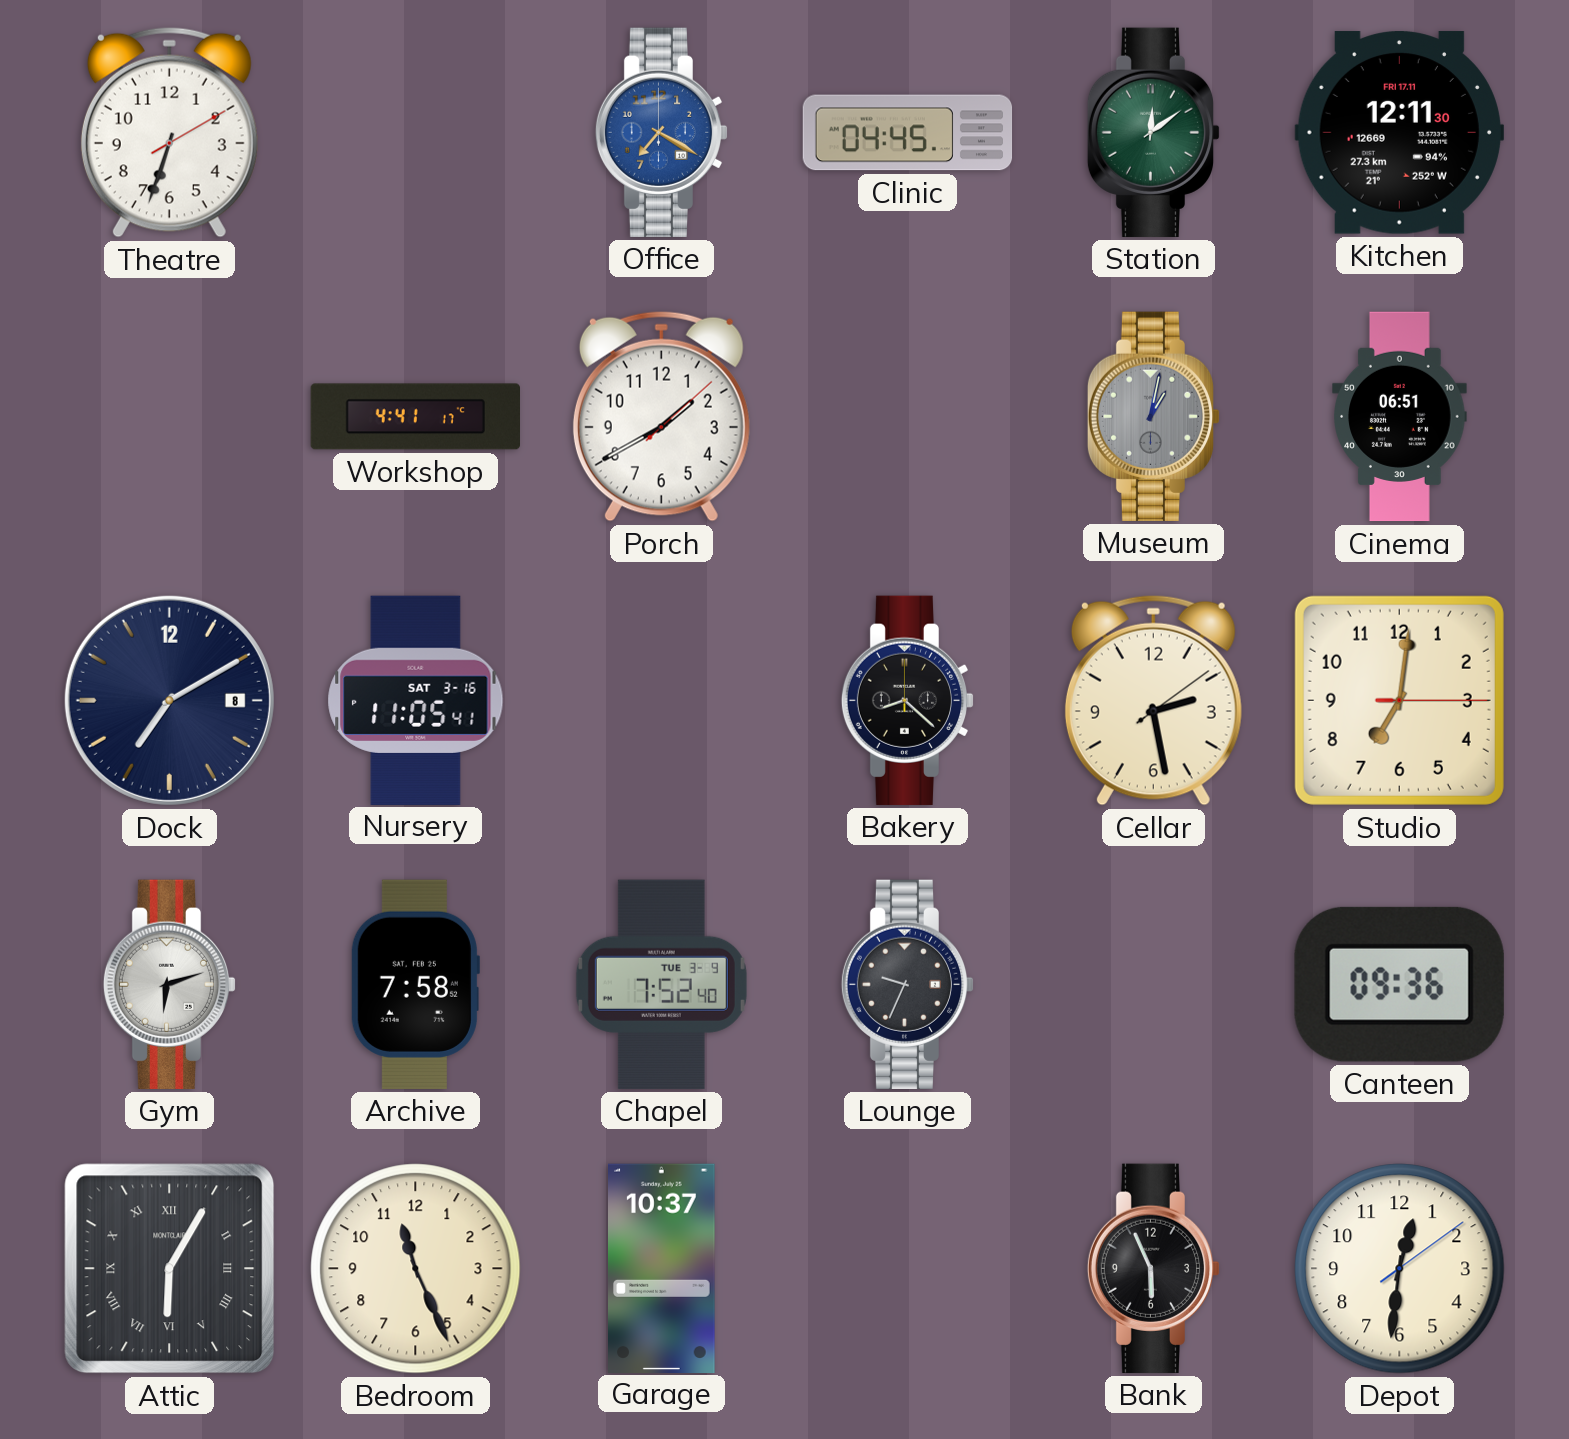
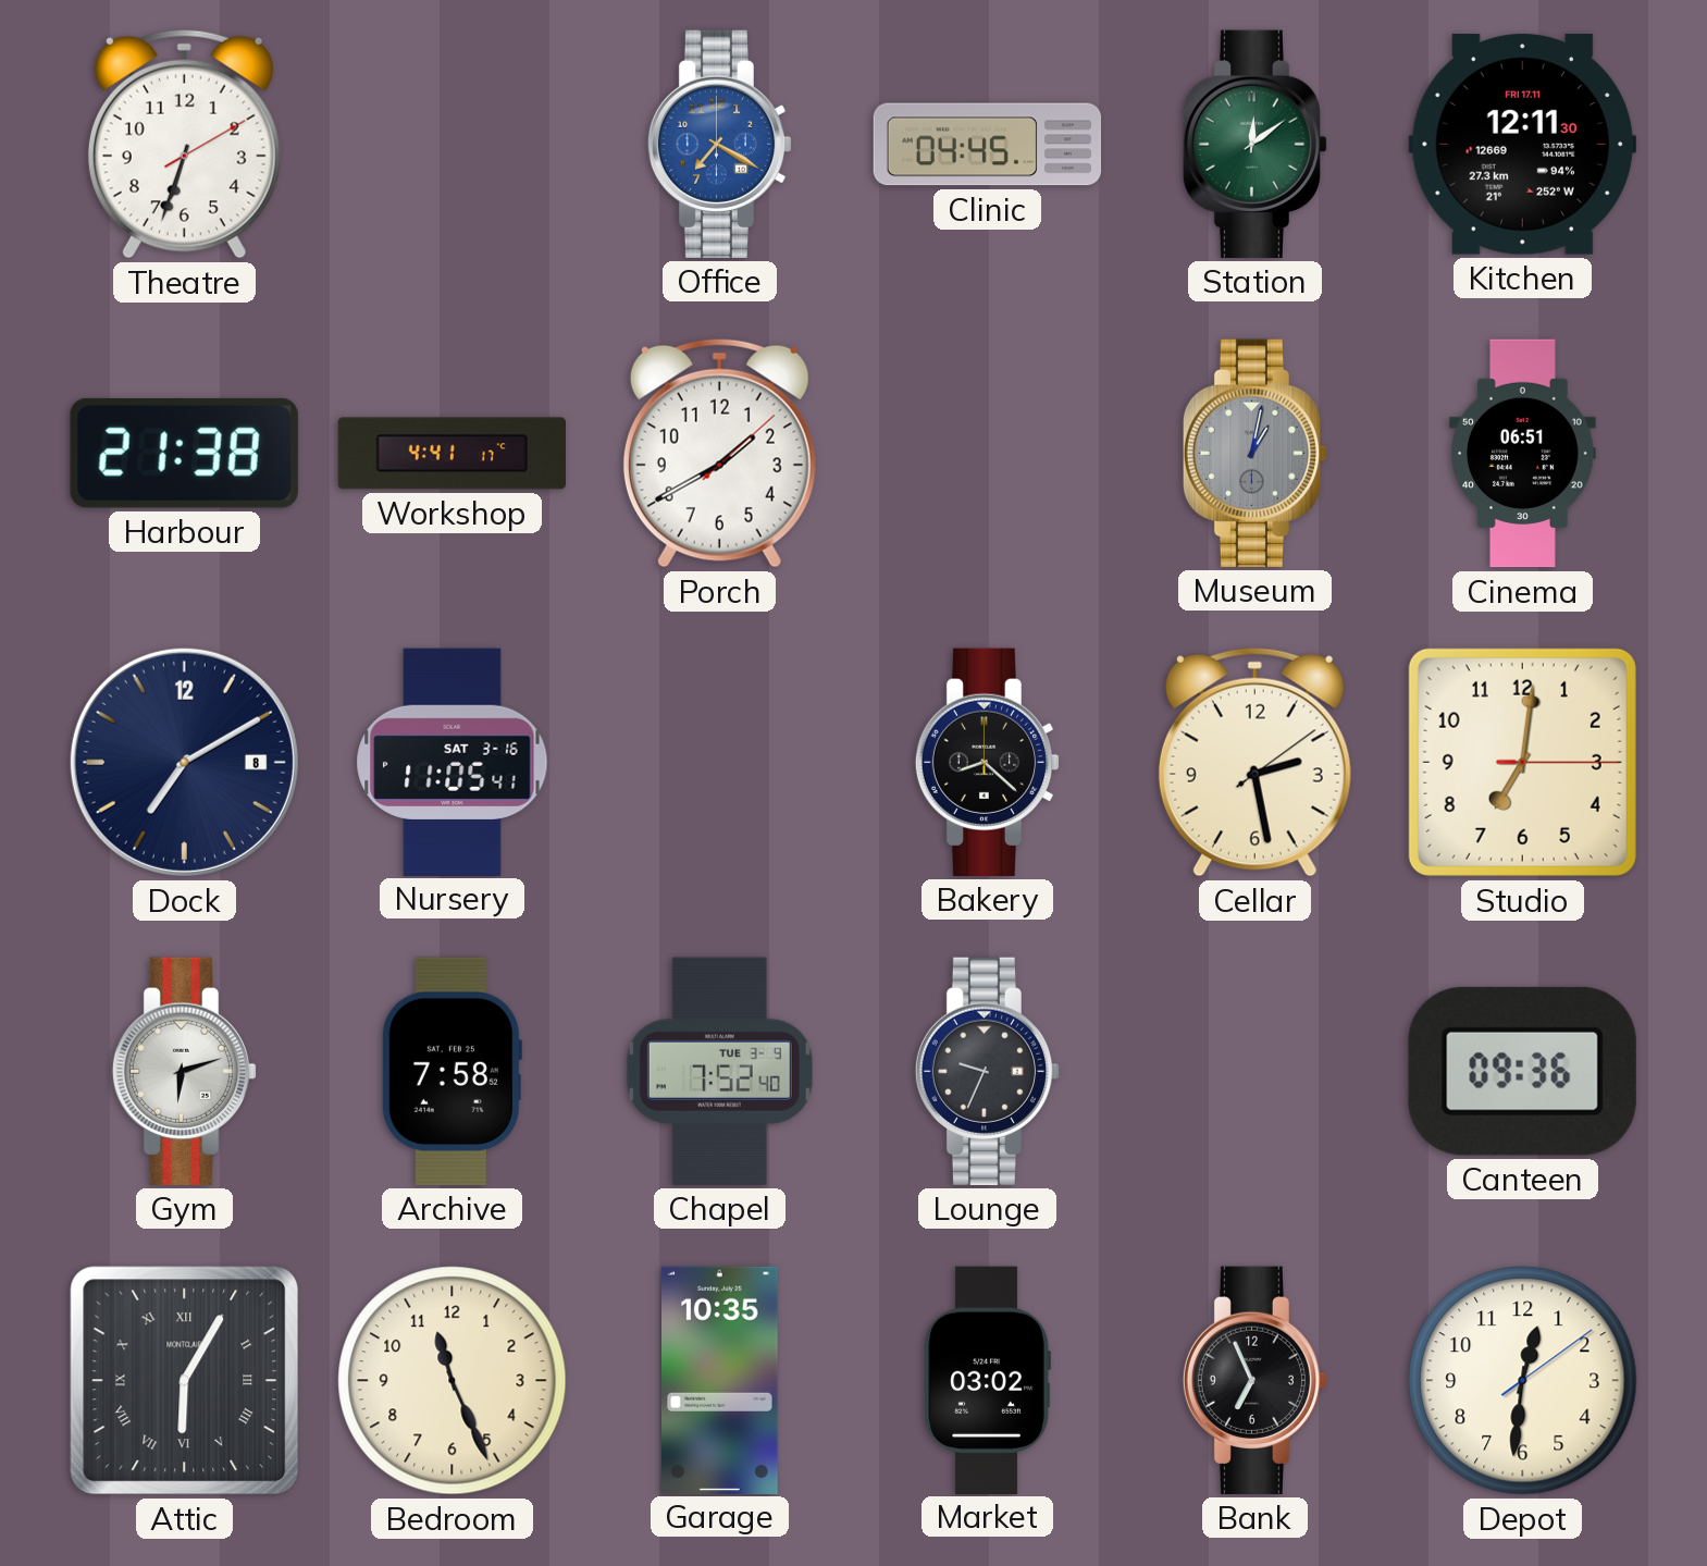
Harbour: none -> 21:38
Garage: 10:37 -> 10:35
Market: none -> 03:02
Bank: 5:56 -> 6:56
